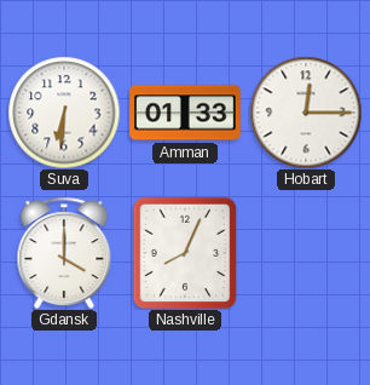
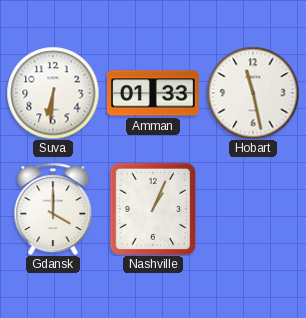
Hobart: 12:15 -> 11:28
Nashville: 8:04 -> 1:04
